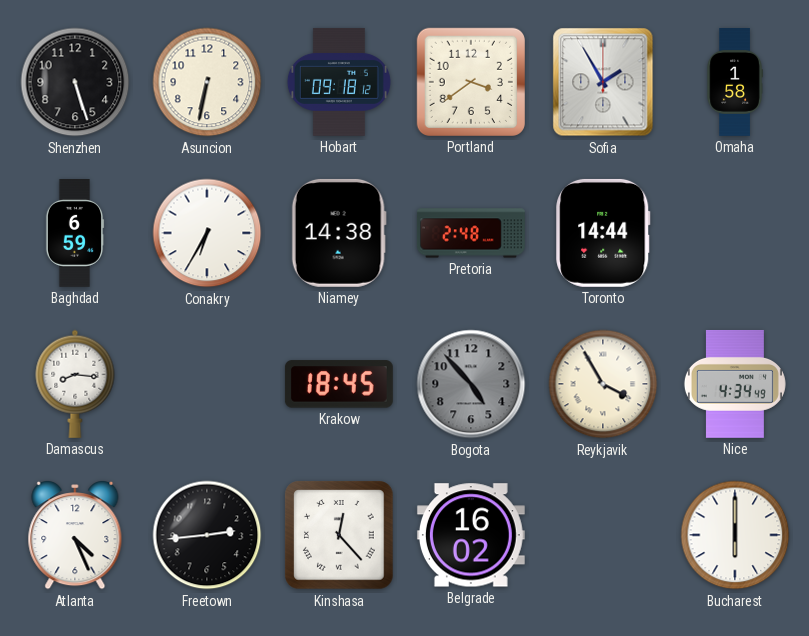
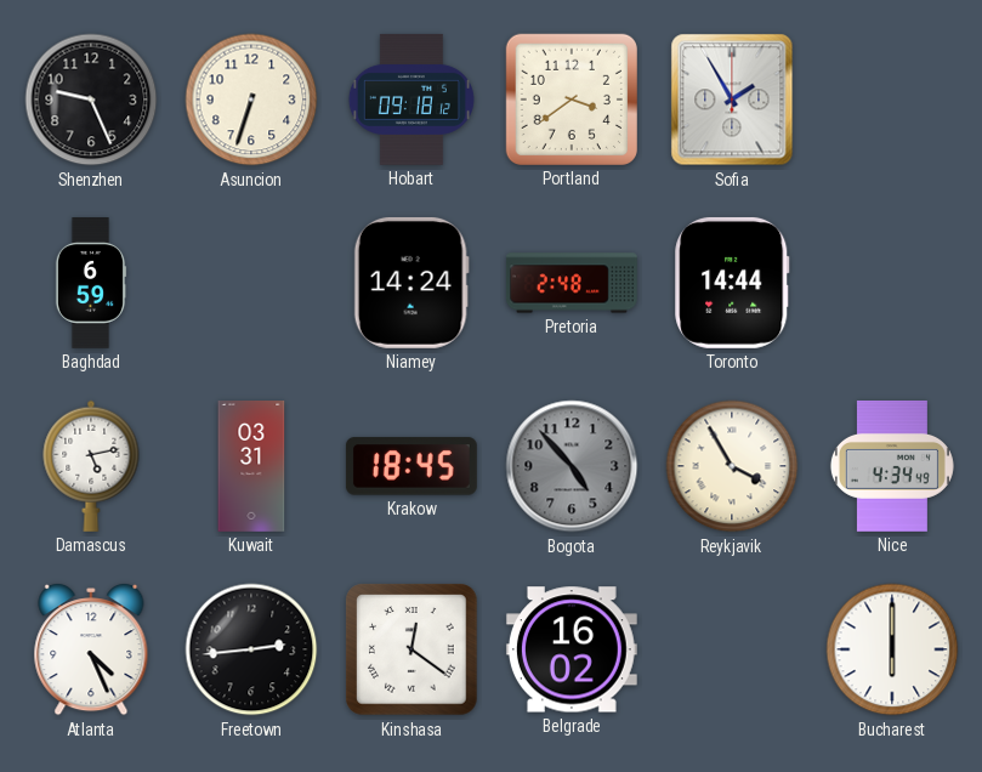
Shenzhen: 5:27 -> 9:26
Asuncion: 6:32 -> 6:33
Omaha: 1:58 -> none
Conakry: 6:35 -> none
Niamey: 14:38 -> 14:24
Damascus: 8:16 -> 5:13
Kuwait: none -> 03:31
Kinshasa: 12:23 -> 12:21
